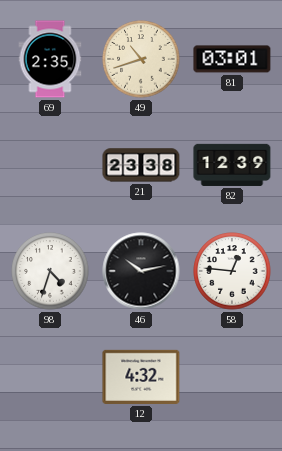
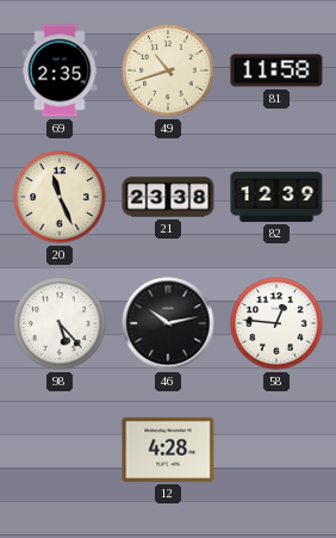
81: 03:01 -> 11:58
20: none -> 11:26
98: 4:33 -> 5:23
12: 4:32 -> 4:28
